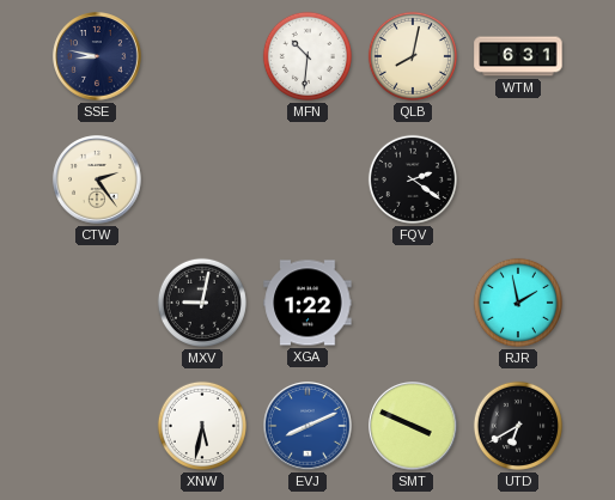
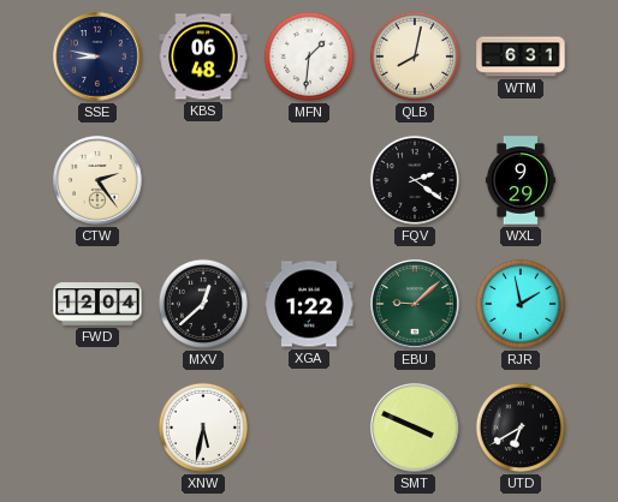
KBS: none -> 06:48
MFN: 10:31 -> 1:31
WXL: none -> 9:29
FWD: none -> 12:04
MXV: 9:02 -> 12:38
EBU: none -> 9:08
EVJ: 8:11 -> none
